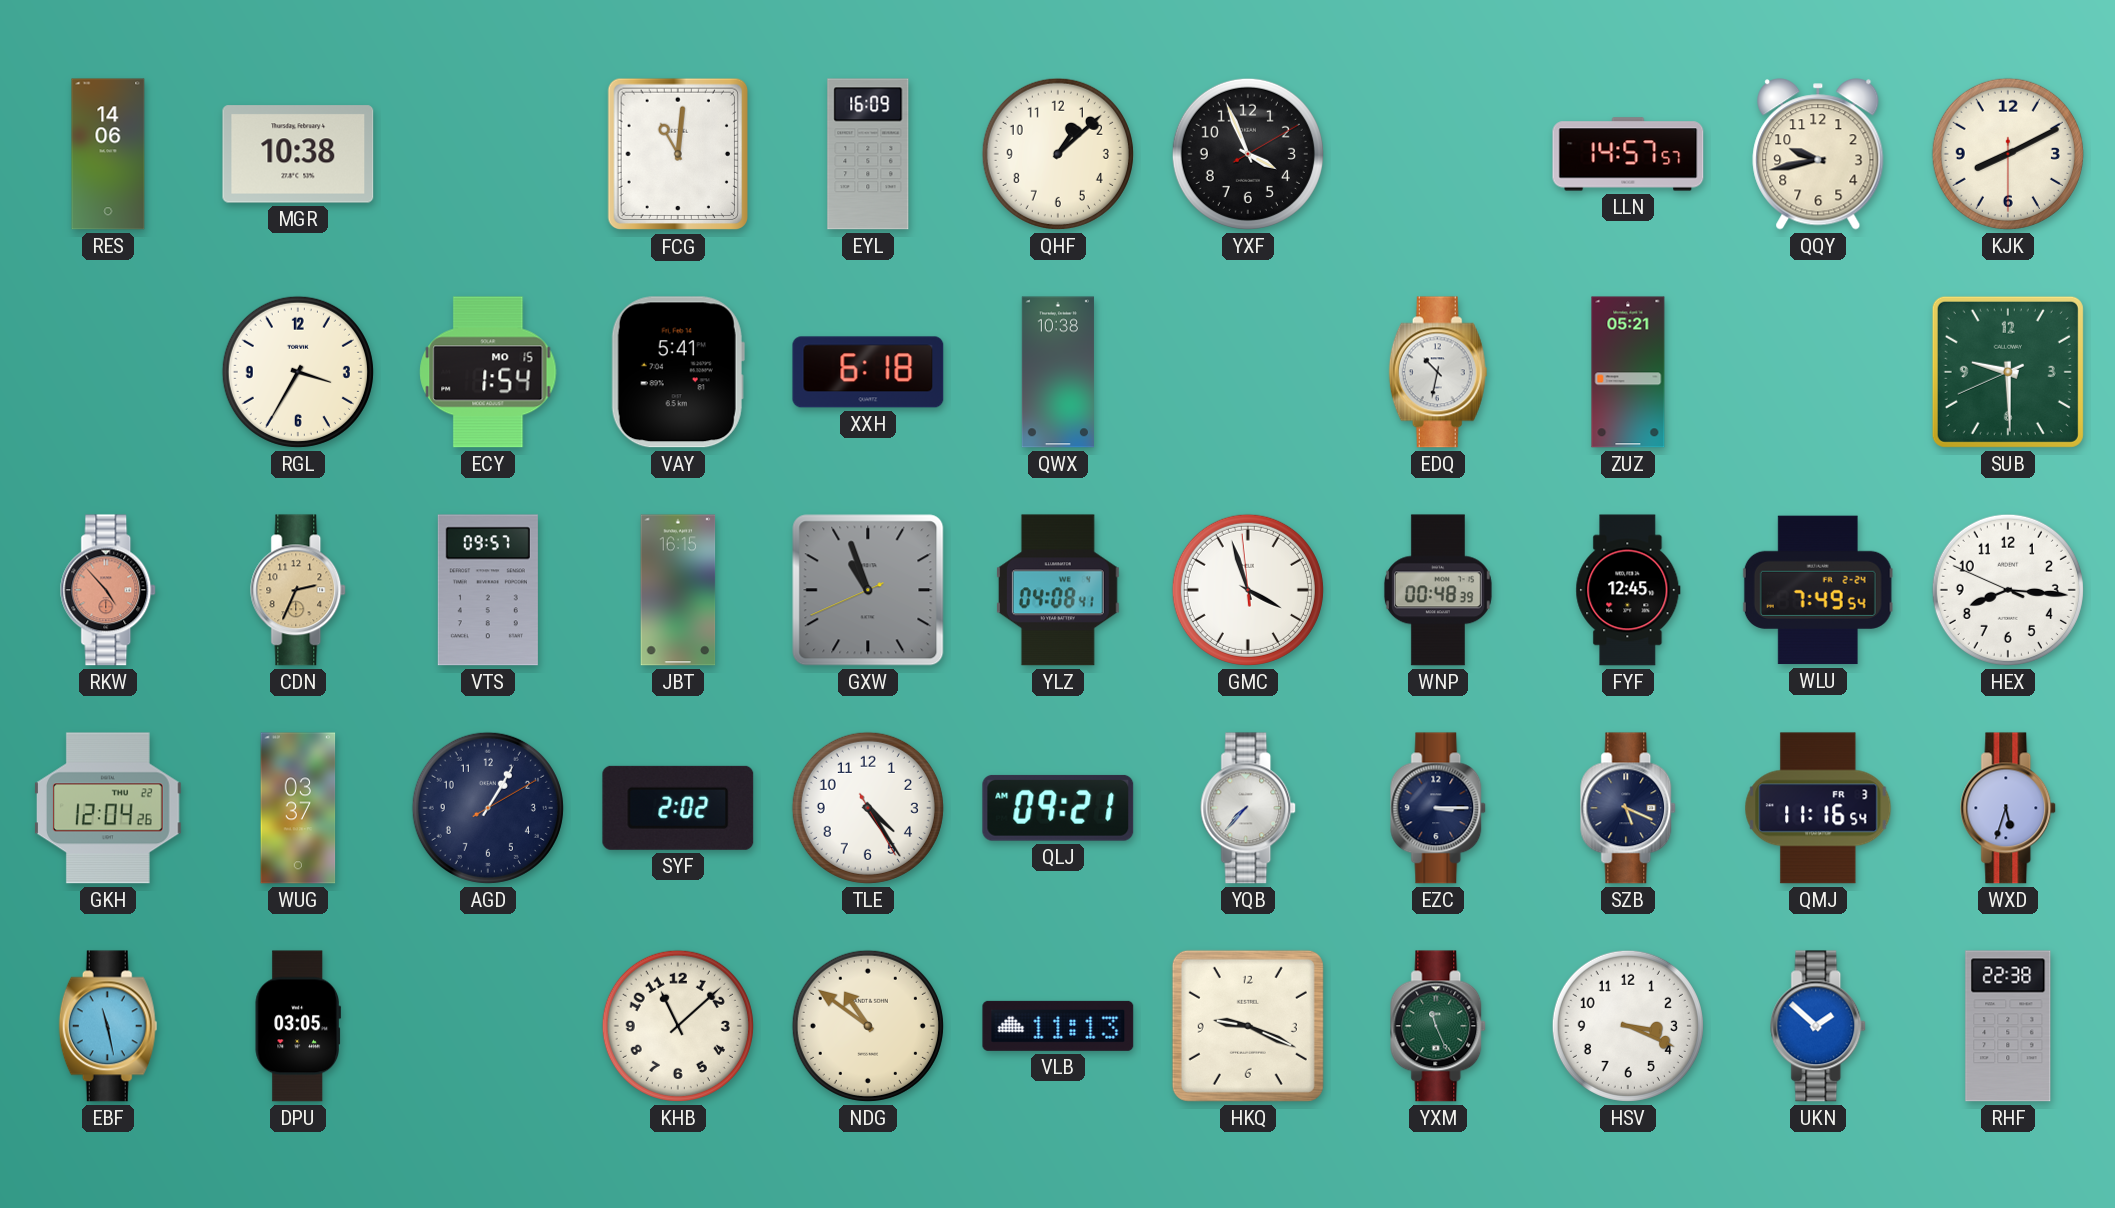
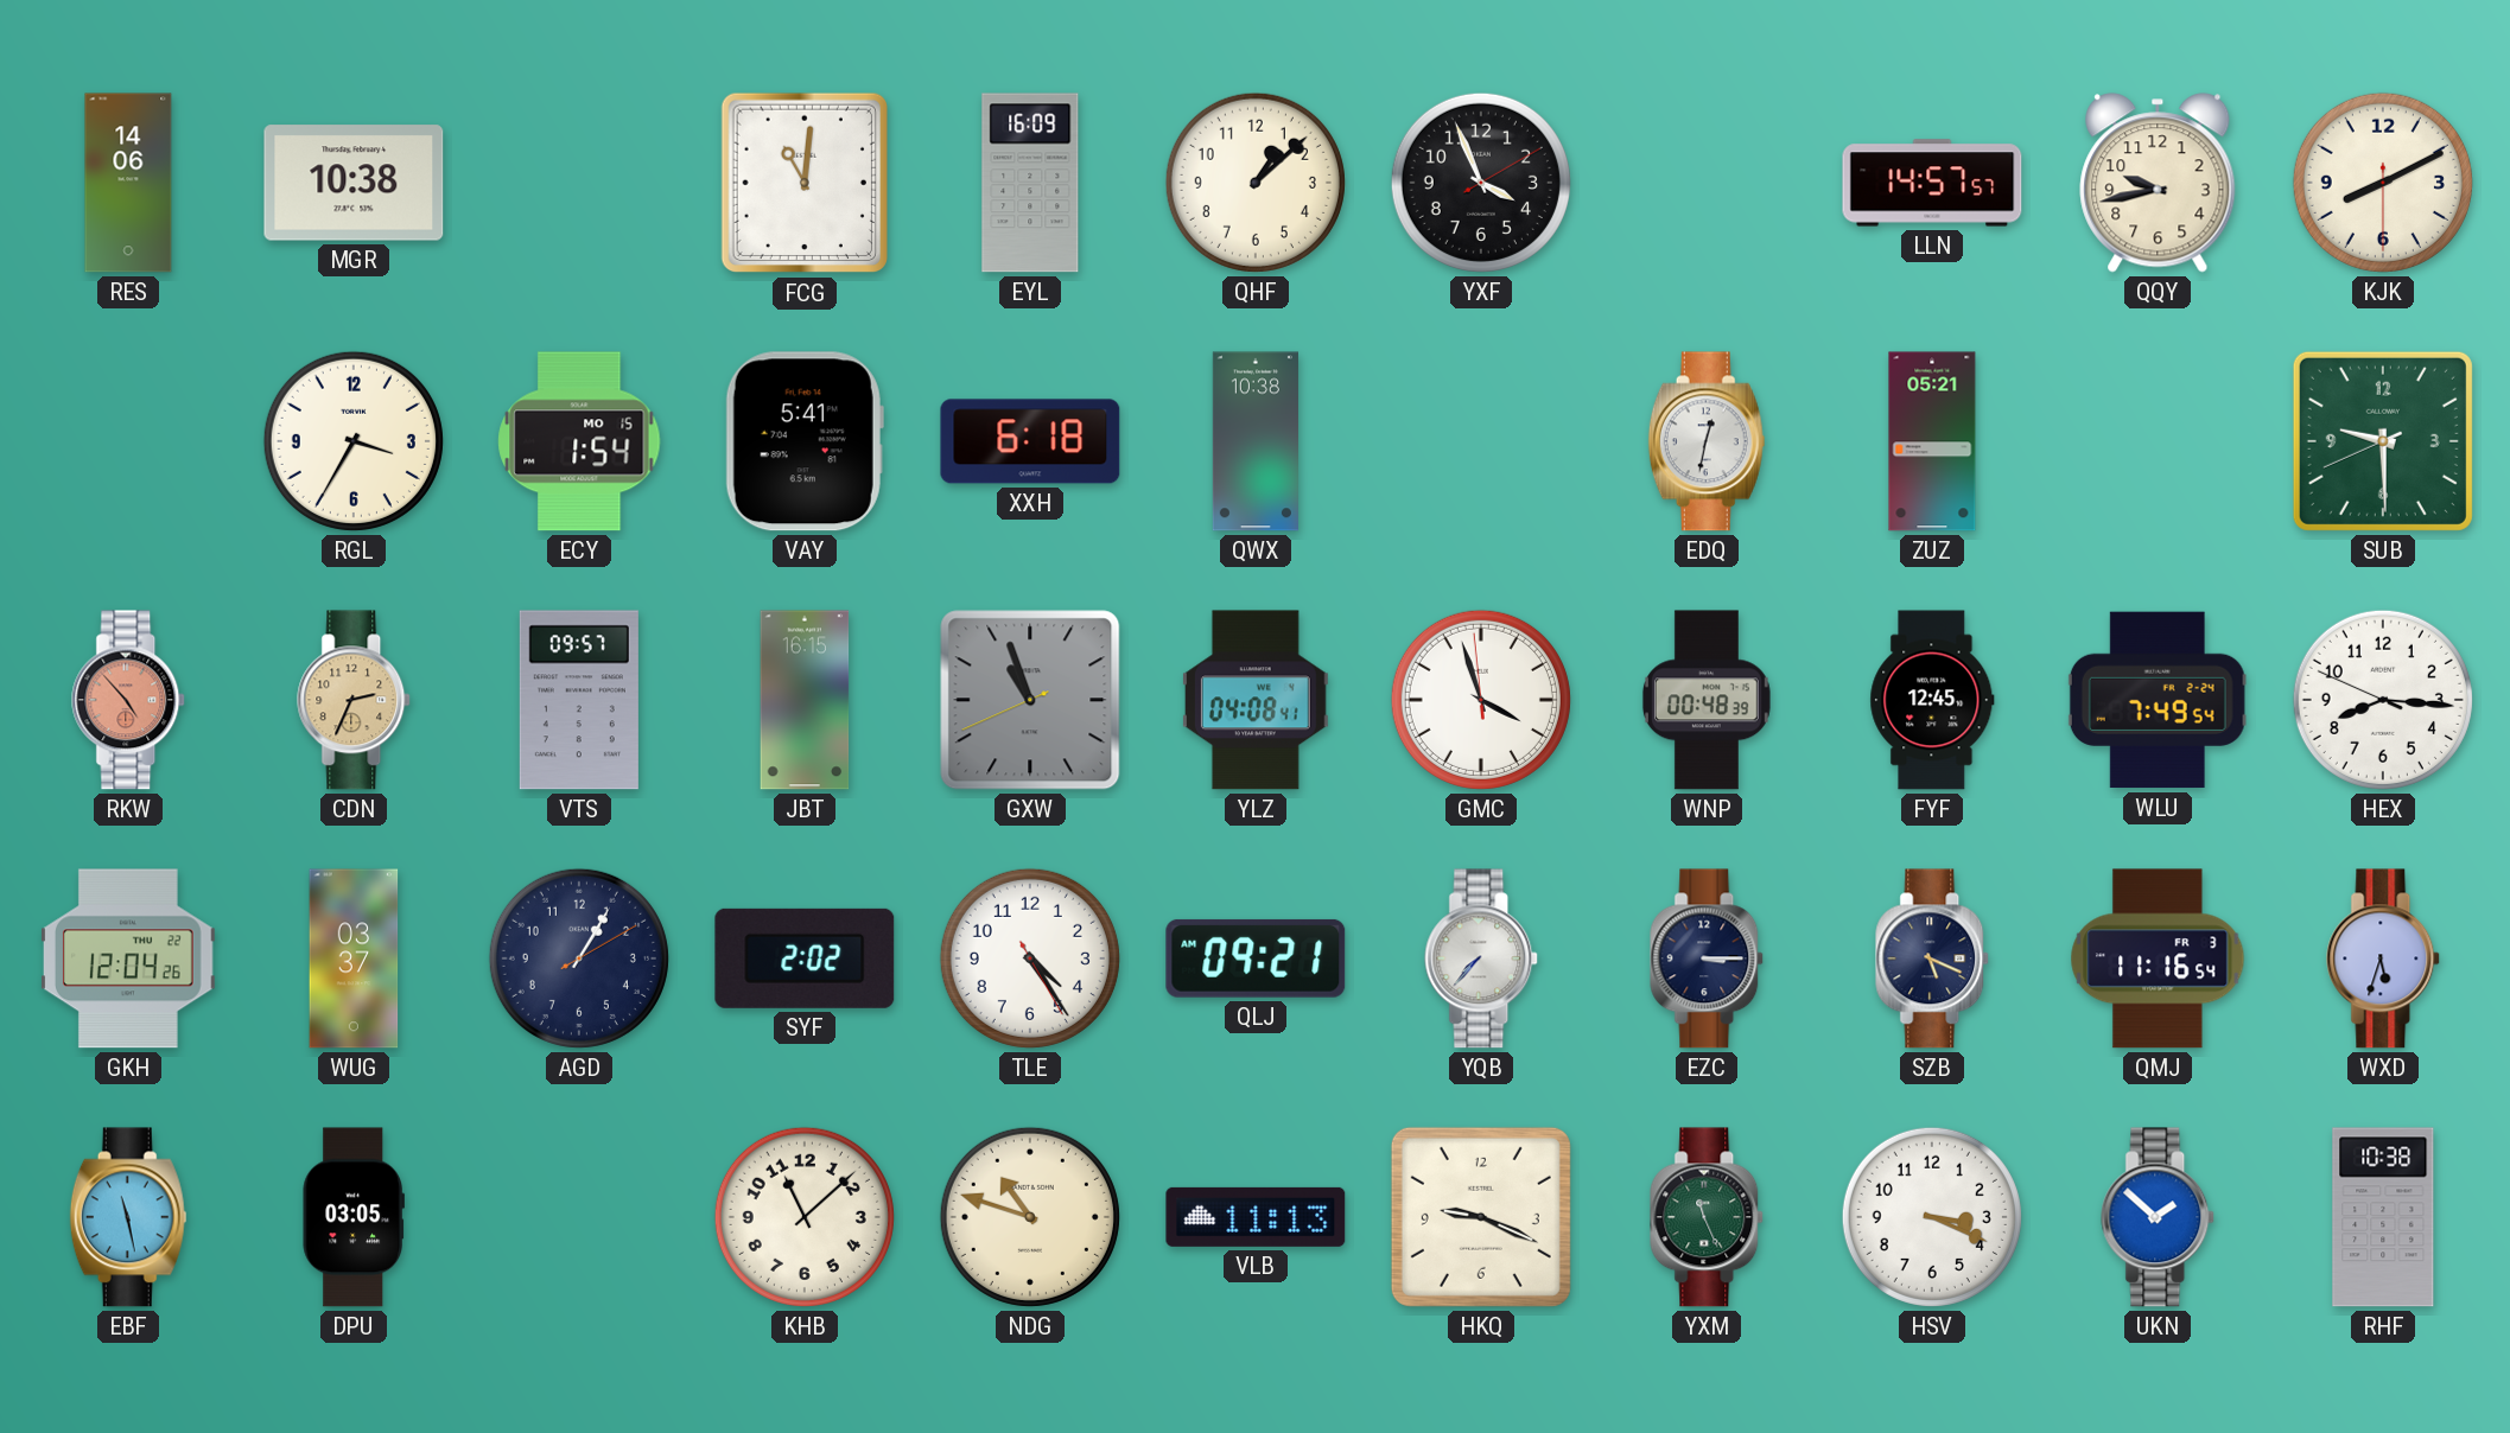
EDQ: 10:32 -> 12:32
NDG: 10:51 -> 10:48
RHF: 22:38 -> 10:38
